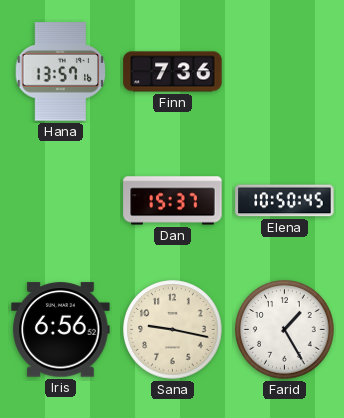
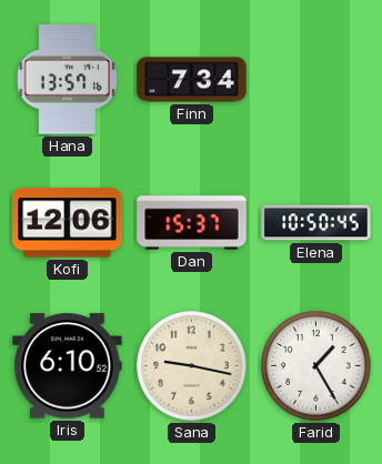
Finn: 7:36 -> 7:34
Kofi: none -> 12:06
Iris: 6:56 -> 6:10
